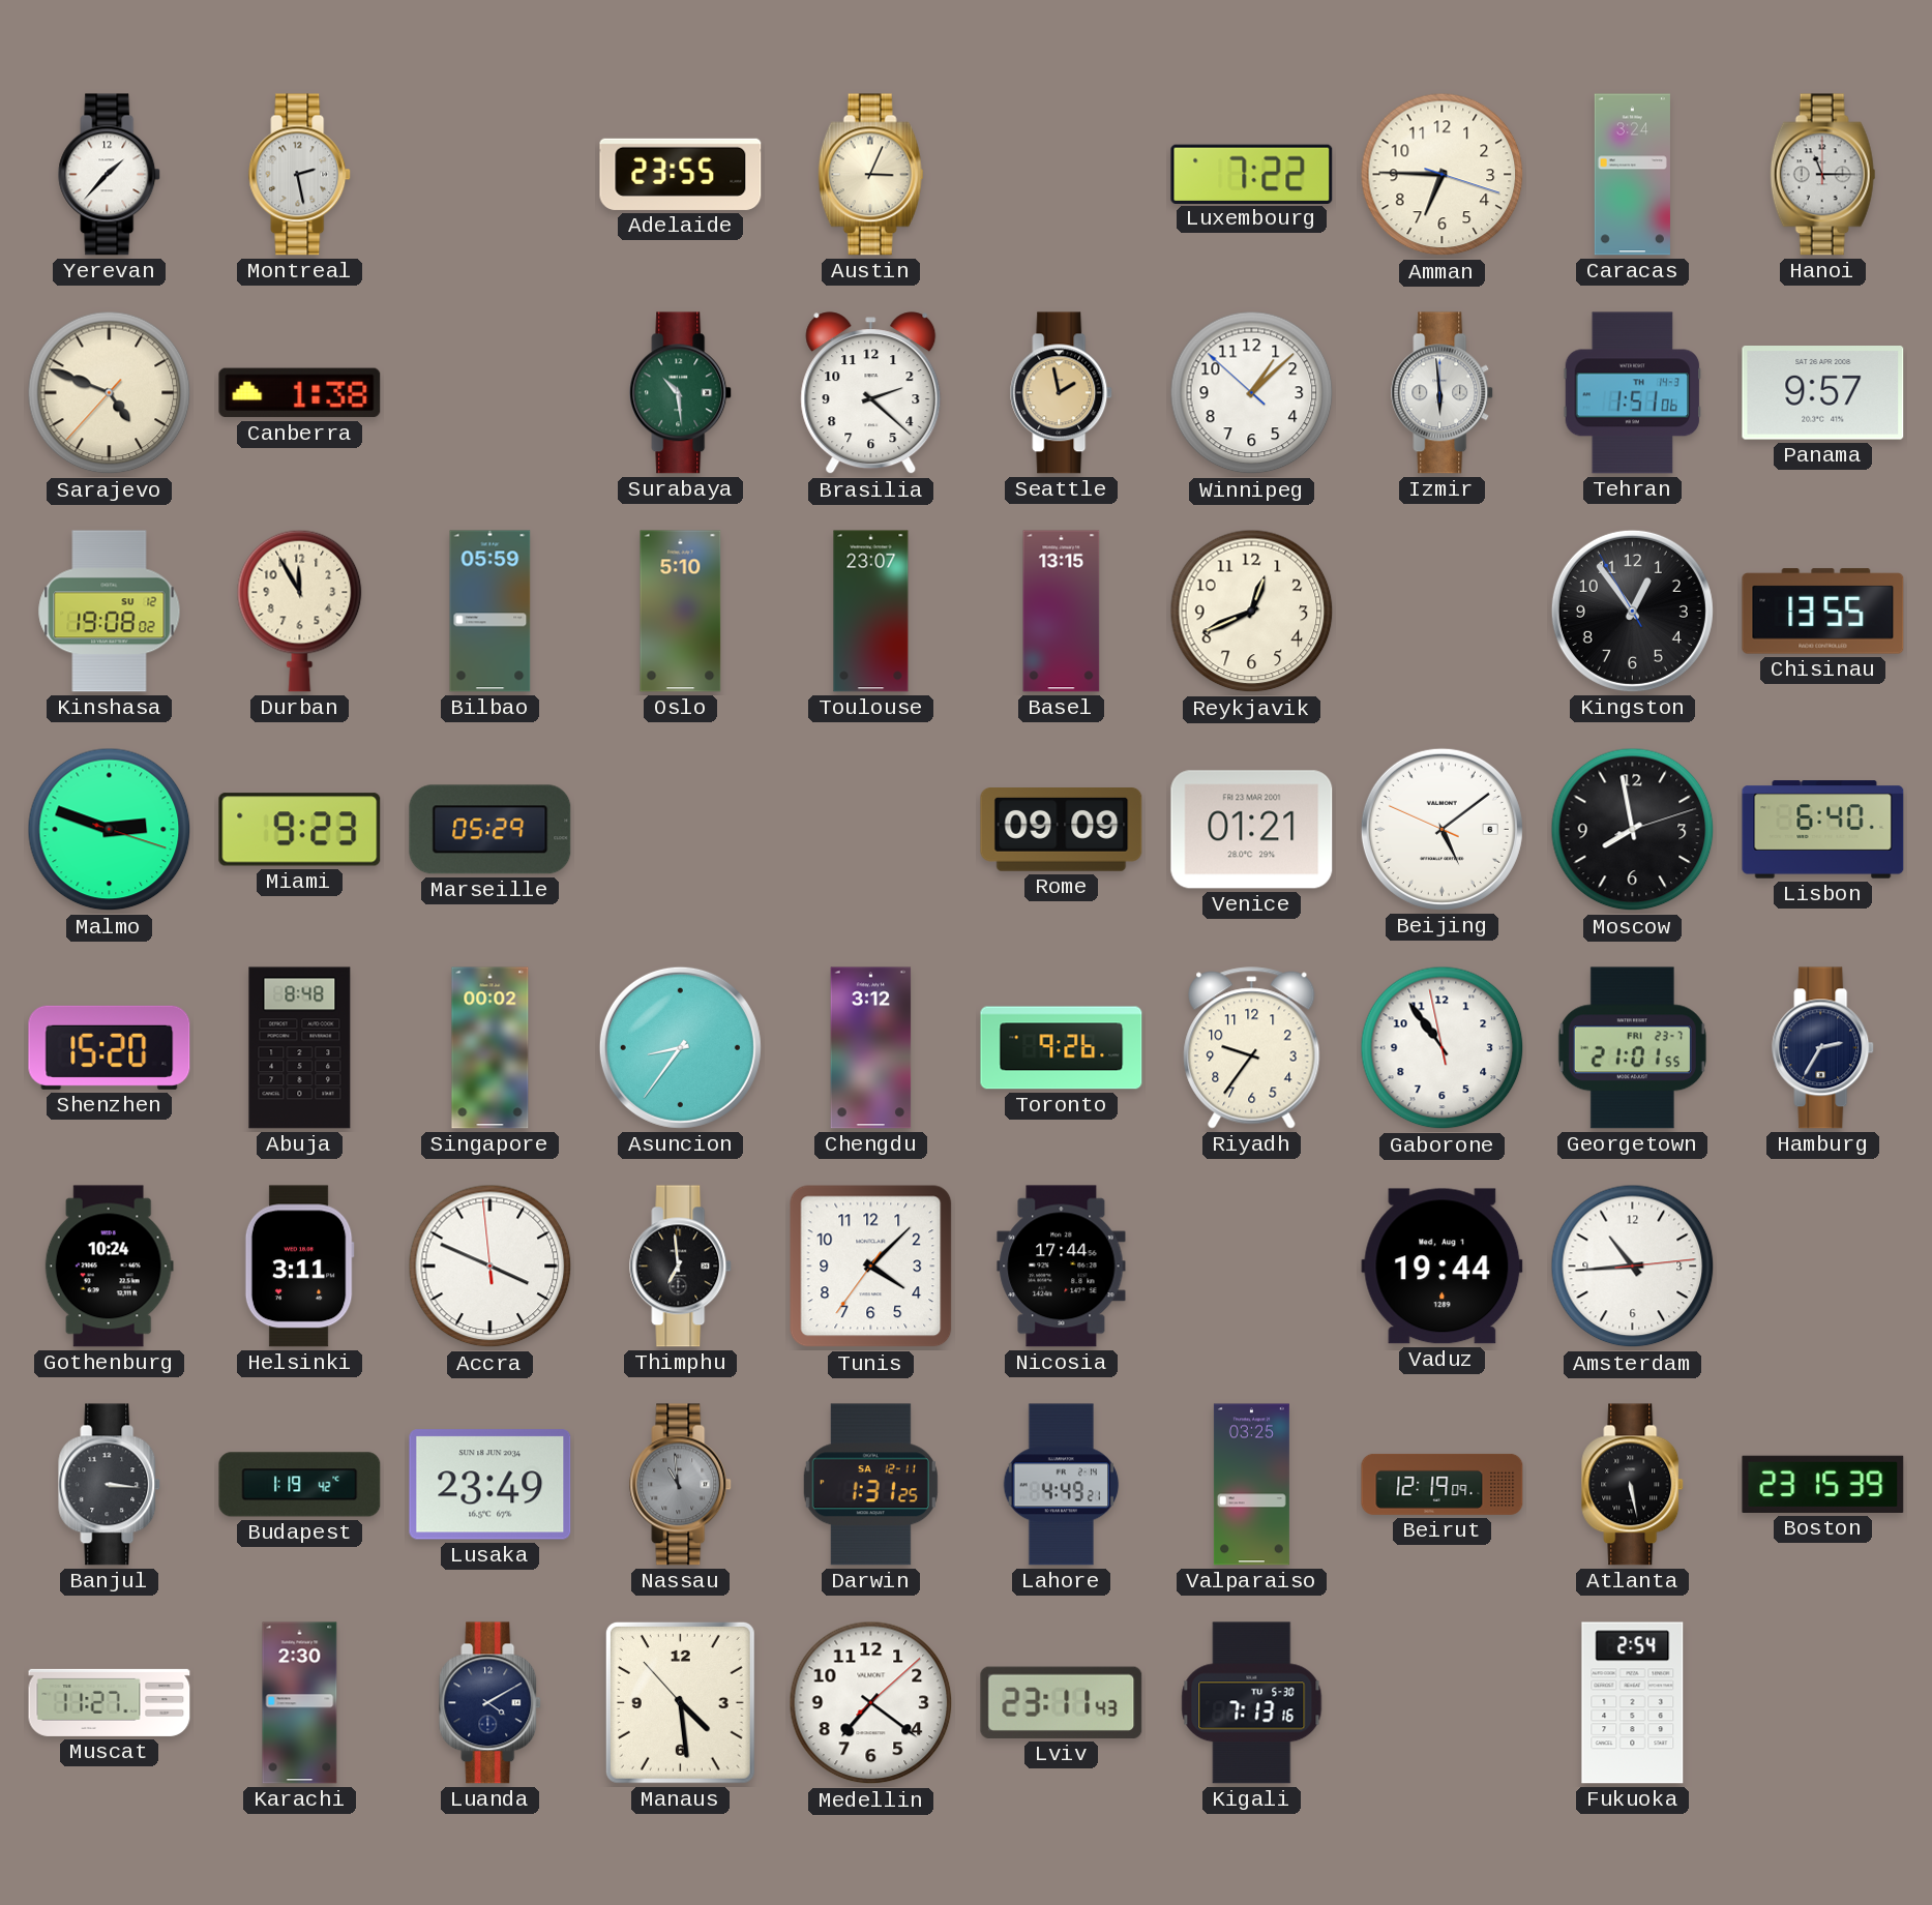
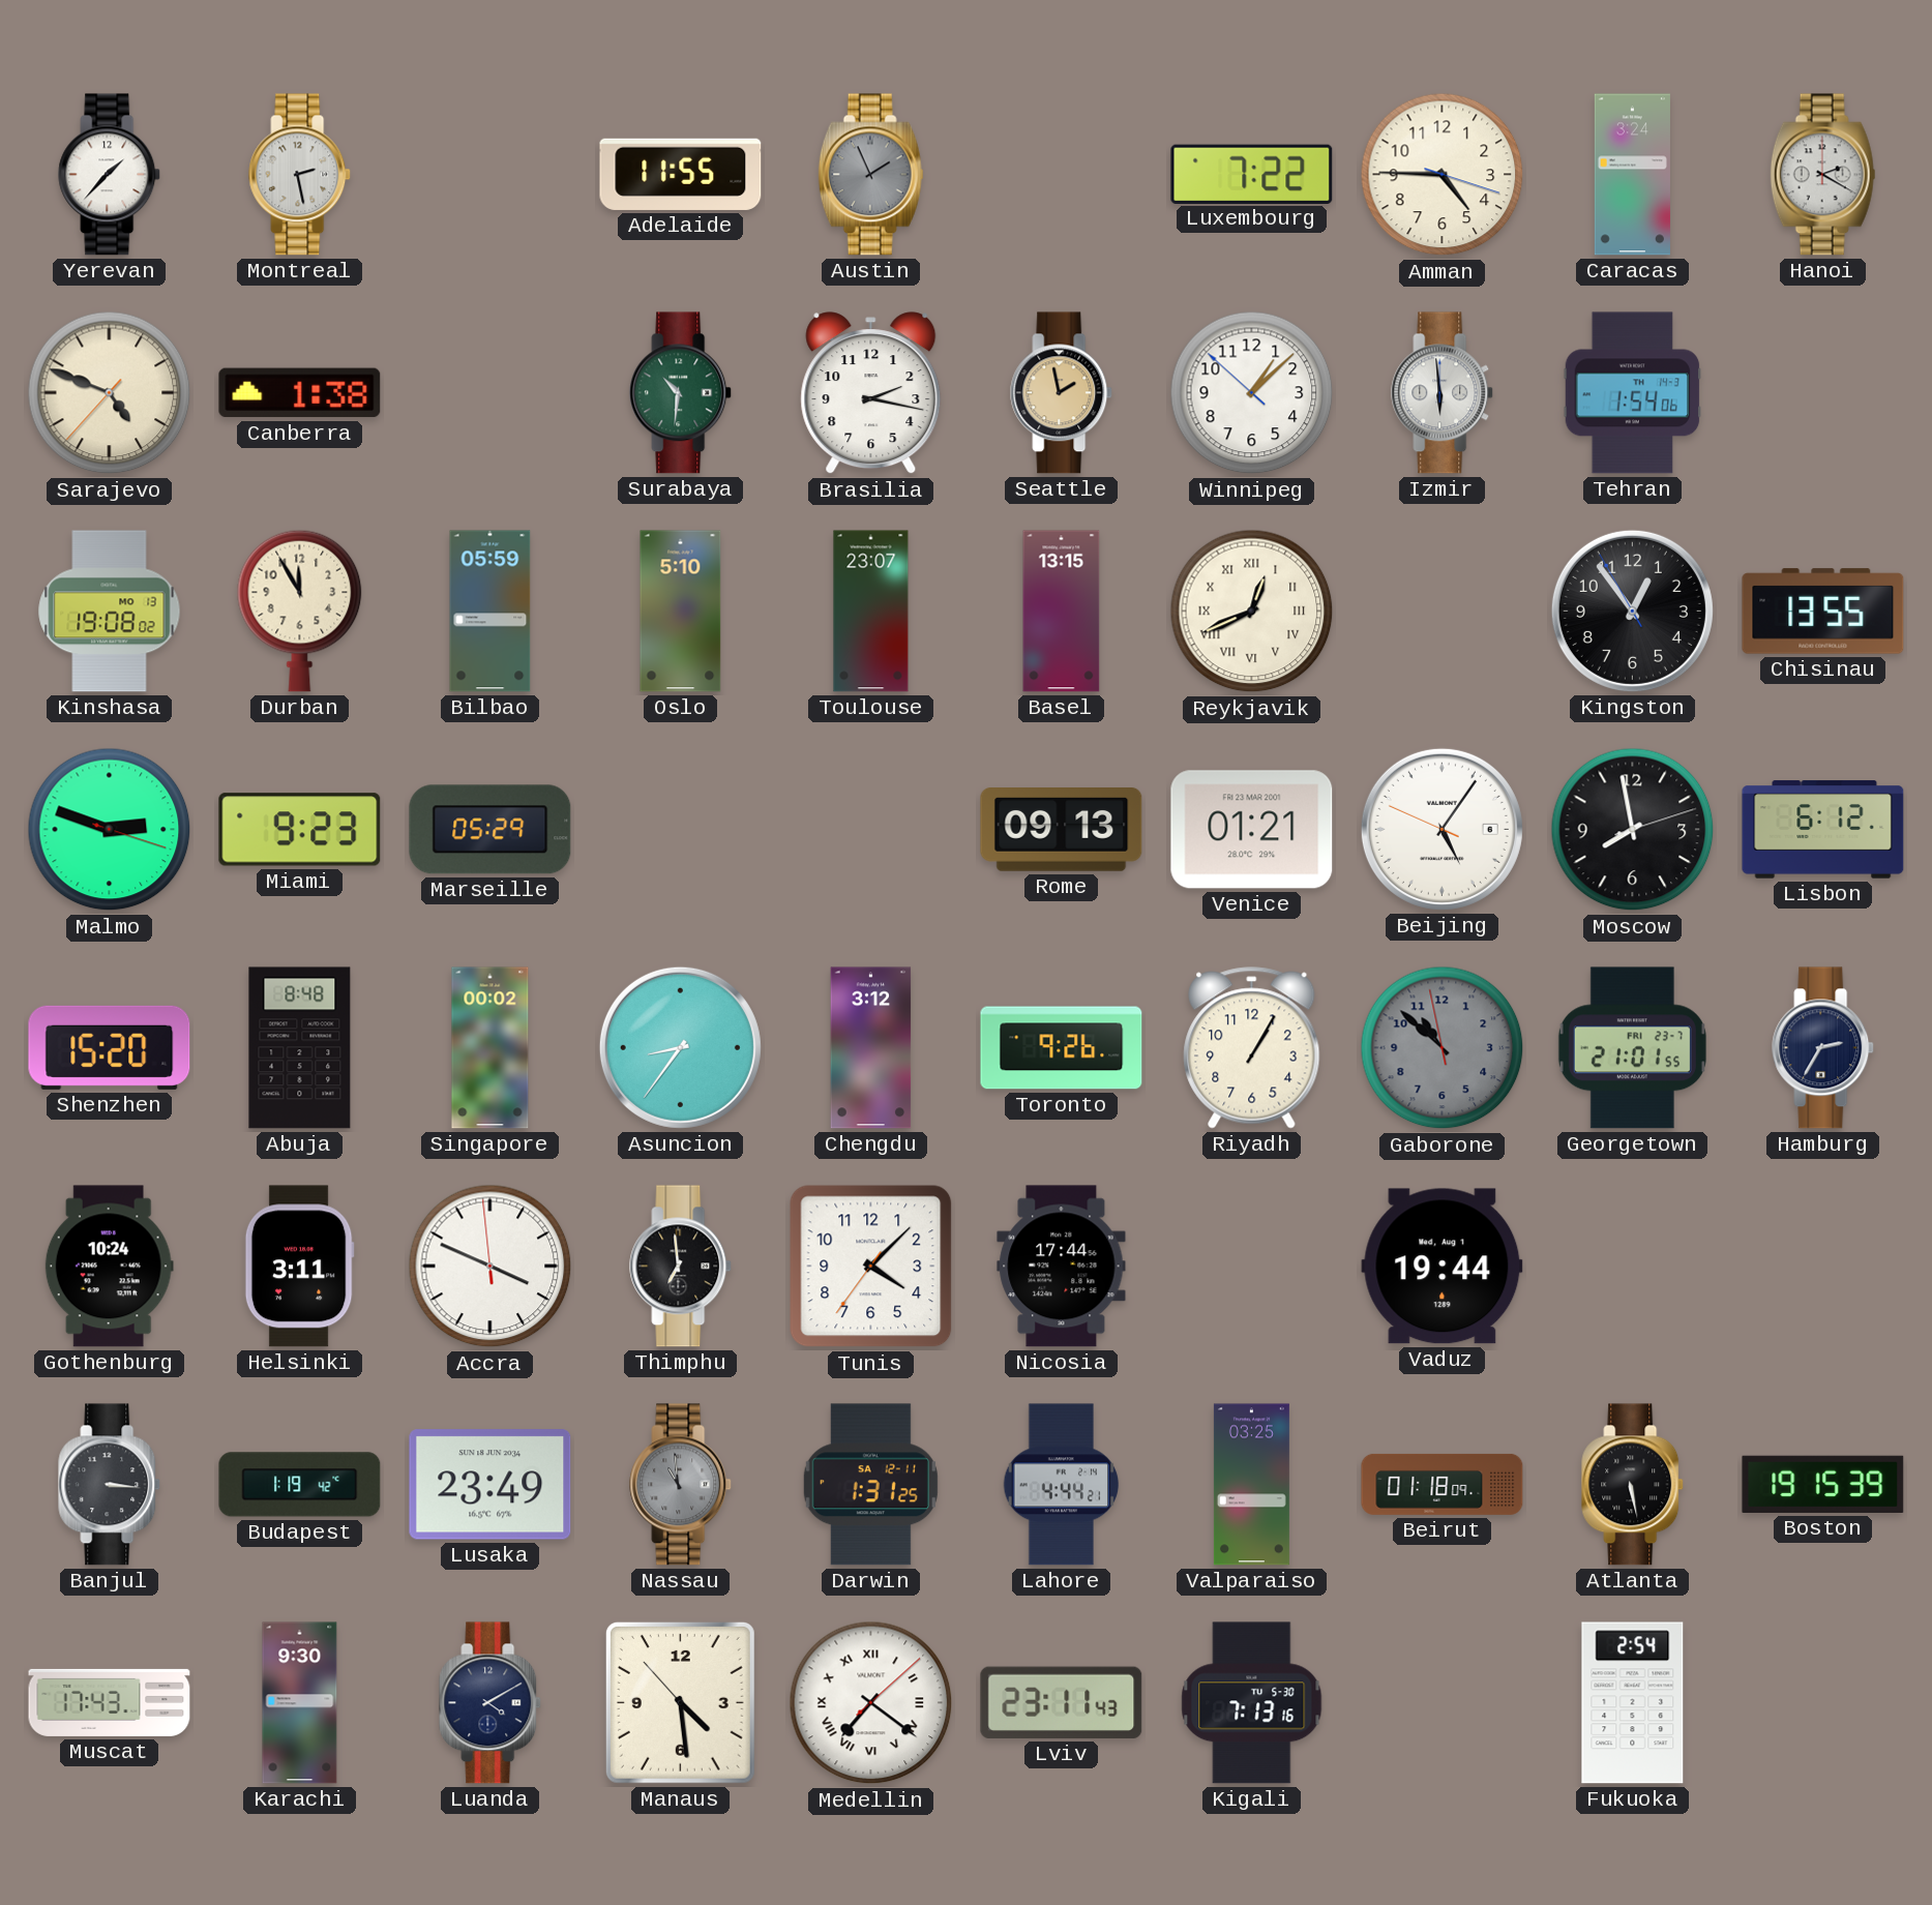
Adelaide: 23:55 -> 11:55
Austin: 3:04 -> 1:56
Austin dial: cream -> grey
Amman: 6:45 -> 4:45
Hanoi: 11:15 -> 2:20
Surabaya: 10:29 -> 10:31
Brasilia: 2:22 -> 2:17
Tehran: 1:51 -> 1:54
Panama: 9:57 -> none
Kinshasa date: SU 12 -> MO 13
Reykjavik numerals: Arabic -> Roman
Rome: 09:09 -> 09:13
Beijing: 5:08 -> 5:05
Lisbon: 6:40 -> 6:12
Riyadh: 9:36 -> 1:05
Gaborone: 10:53 -> 10:51
Gaborone dial: white -> grey
Amsterdam: 10:44 -> none
Lahore: 4:49 -> 4:44
Beirut: 12:19 -> 01:18
Boston: 23:15 -> 19:15
Muscat: 11:27 -> 17:43
Karachi: 2:30 -> 9:30
Medellin numerals: Arabic -> Roman
